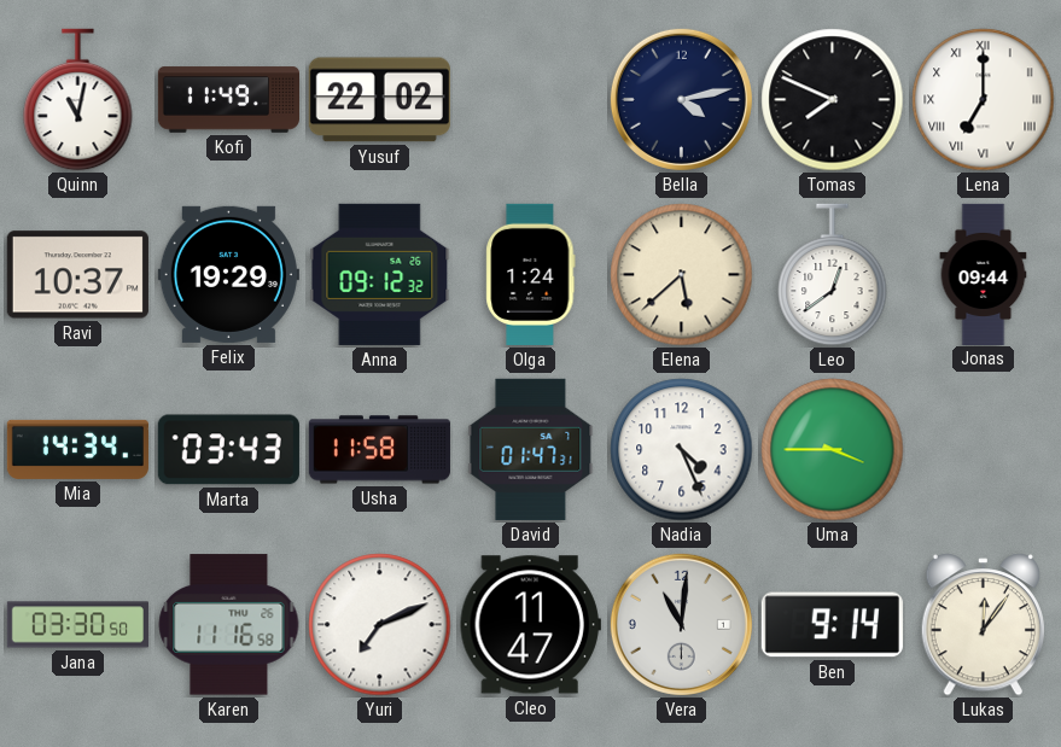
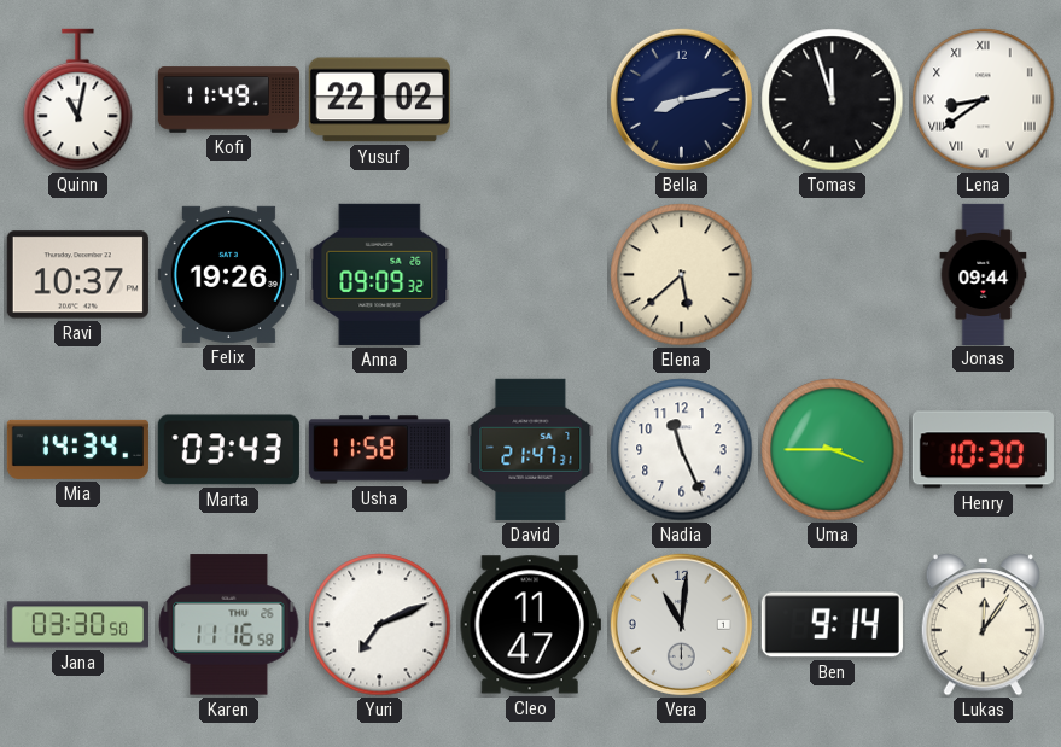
Bella: 4:13 -> 8:13
Tomas: 7:49 -> 11:57
Lena: 7:00 -> 8:39
Felix: 19:29 -> 19:26
Anna: 09:12 -> 09:09
Olga: 1:24 -> none
Leo: 12:39 -> none
David: 01:47 -> 21:47
Nadia: 4:26 -> 11:26
Henry: none -> 10:30
